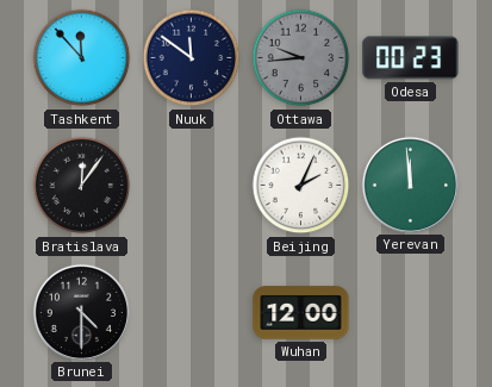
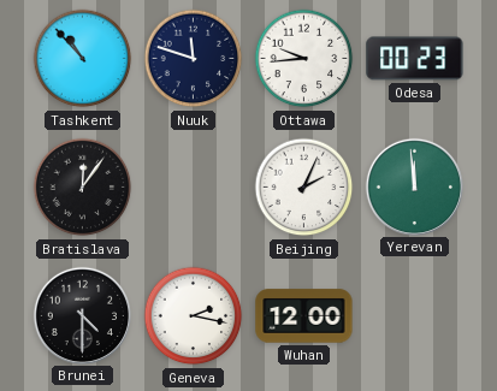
Tashkent: 11:53 -> 10:53
Nuuk: 11:51 -> 11:48
Ottawa dial: grey -> white
Geneva: none -> 2:17
